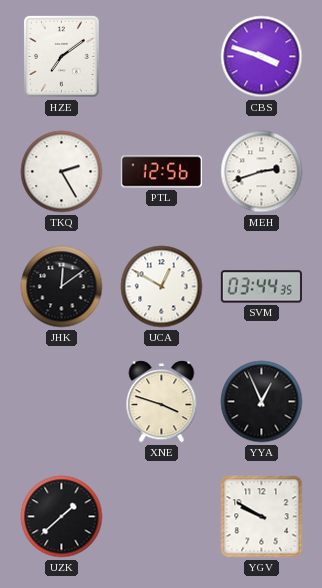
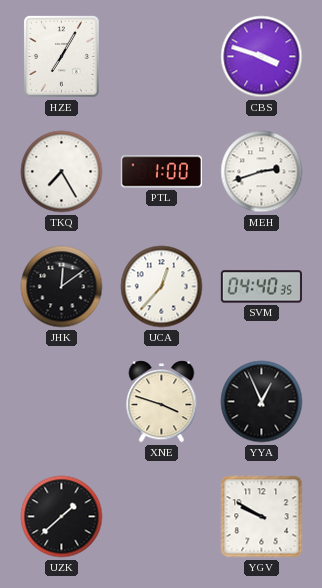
HZE: 7:09 -> 7:05
TKQ: 2:25 -> 7:25
PTL: 12:56 -> 1:00
UCA: 12:50 -> 12:37
SVM: 03:44 -> 04:40
